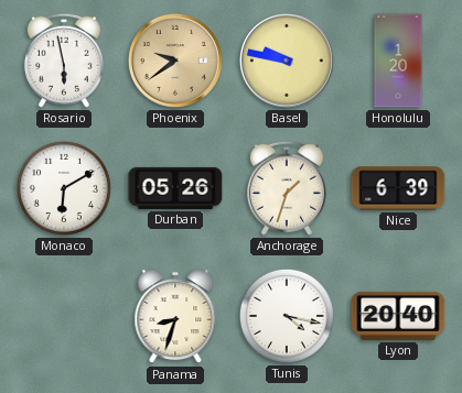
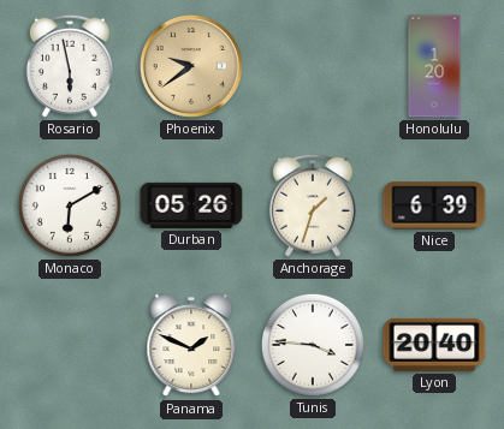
Basel: 9:47 -> none
Panama: 8:33 -> 1:49
Tunis: 4:17 -> 3:46
